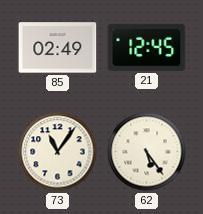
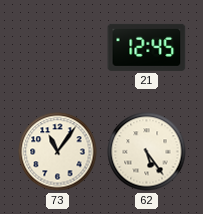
85: 02:49 -> none
